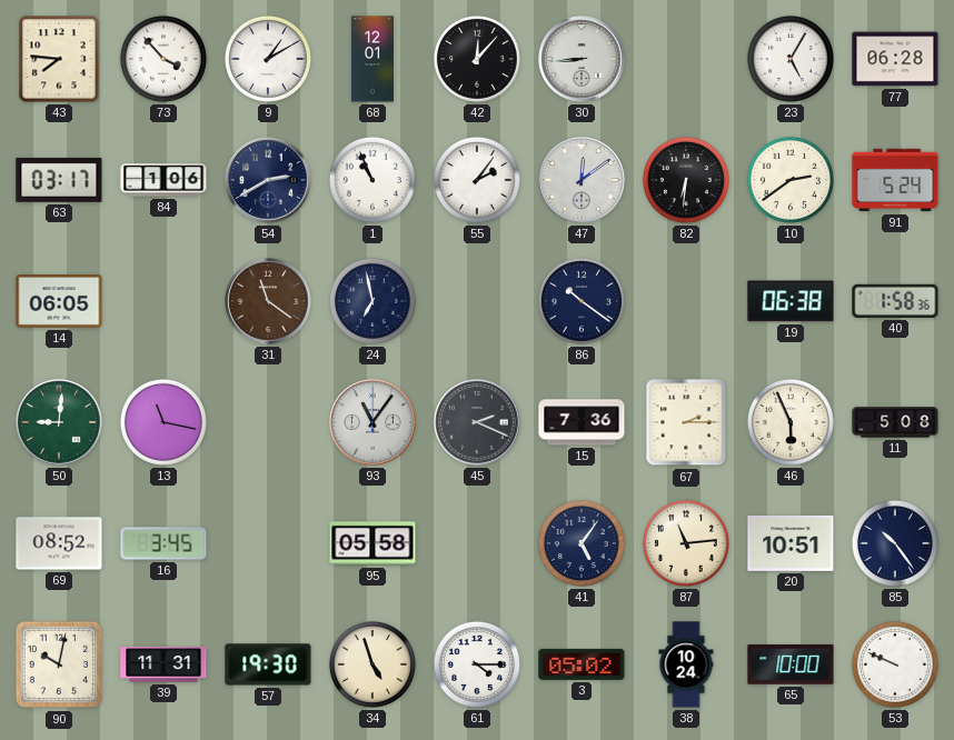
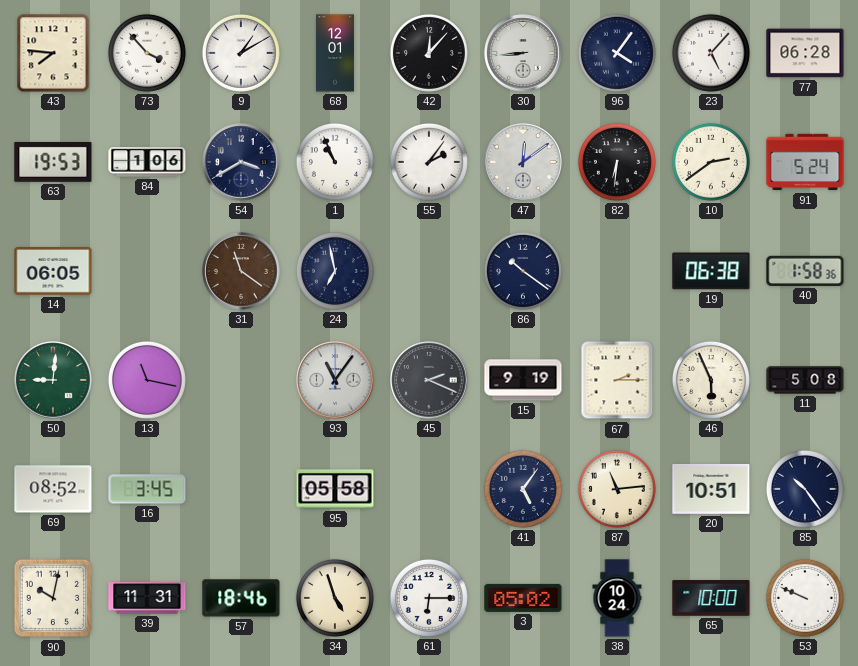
96: none -> 4:06
23: 5:05 -> 5:07
63: 03:17 -> 19:53
54: 2:40 -> 3:40
15: 7:36 -> 9:19
57: 19:30 -> 18:46
61: 4:15 -> 6:15
